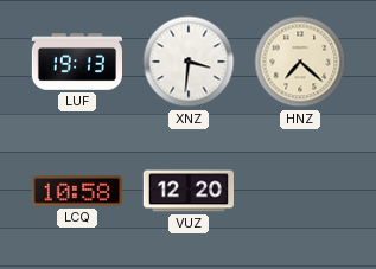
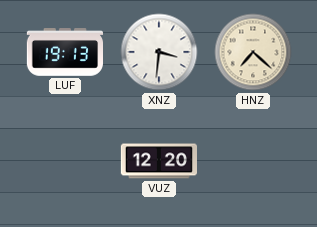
LCQ: 10:58 -> none
